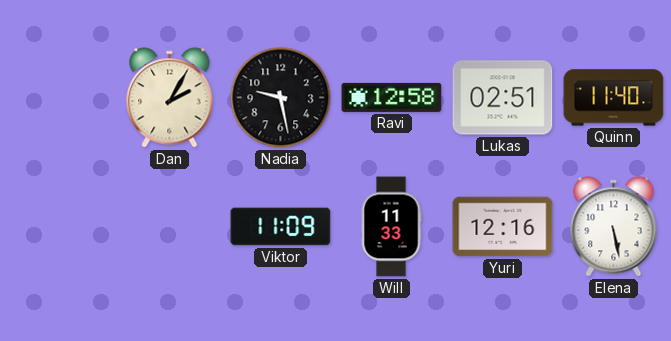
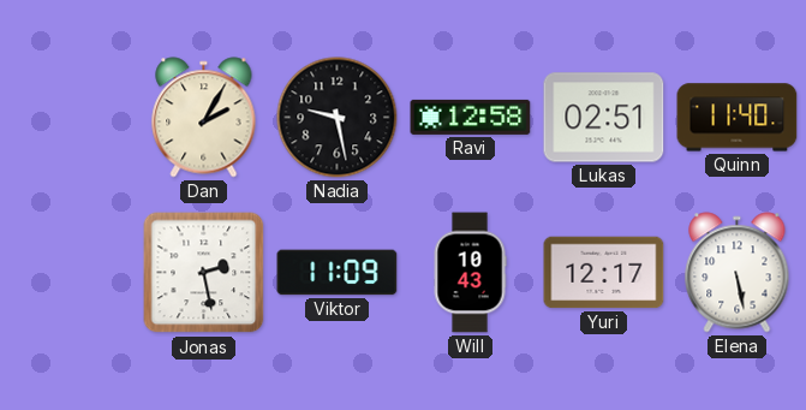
Jonas: none -> 2:28
Will: 11:33 -> 10:43
Yuri: 12:16 -> 12:17
